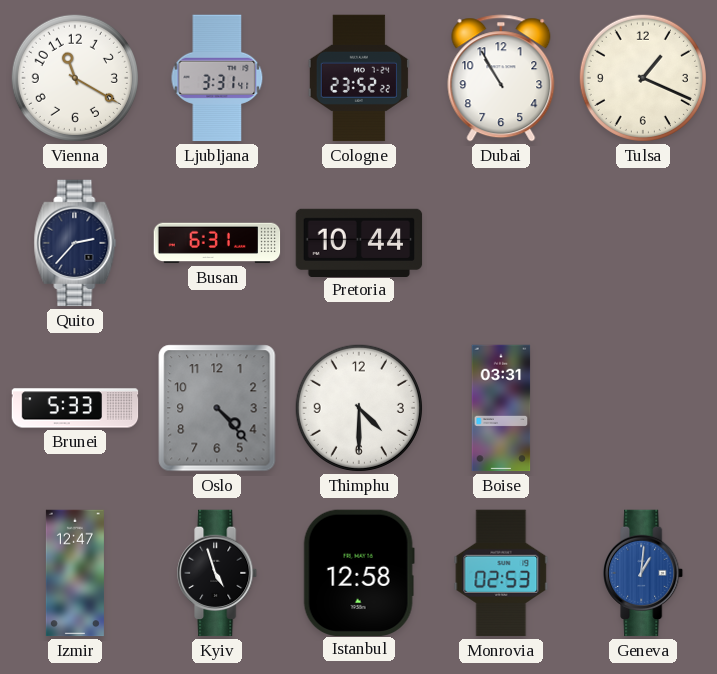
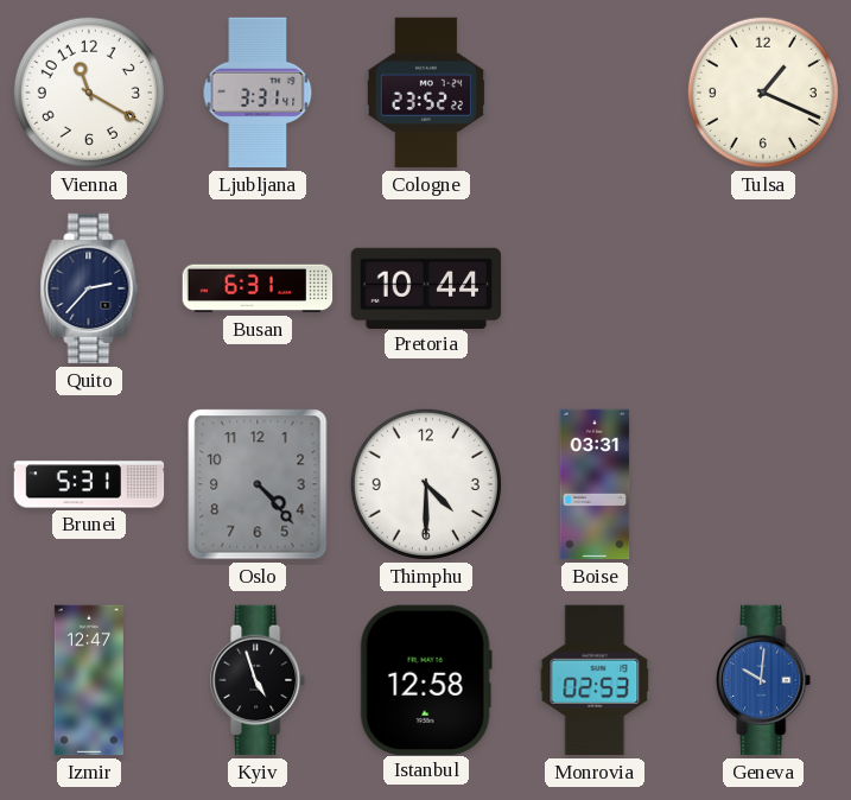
Dubai: 10:55 -> none
Brunei: 5:33 -> 5:31
Geneva: 1:01 -> 10:01
